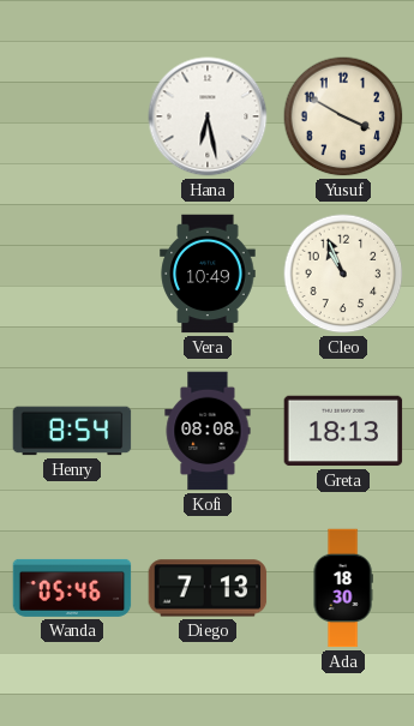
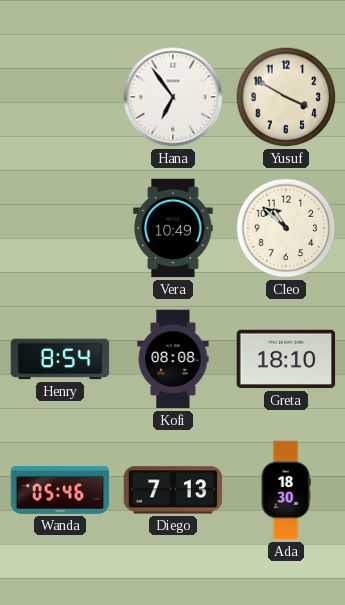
Hana: 6:28 -> 6:54
Cleo: 10:56 -> 10:52
Greta: 18:13 -> 18:10
